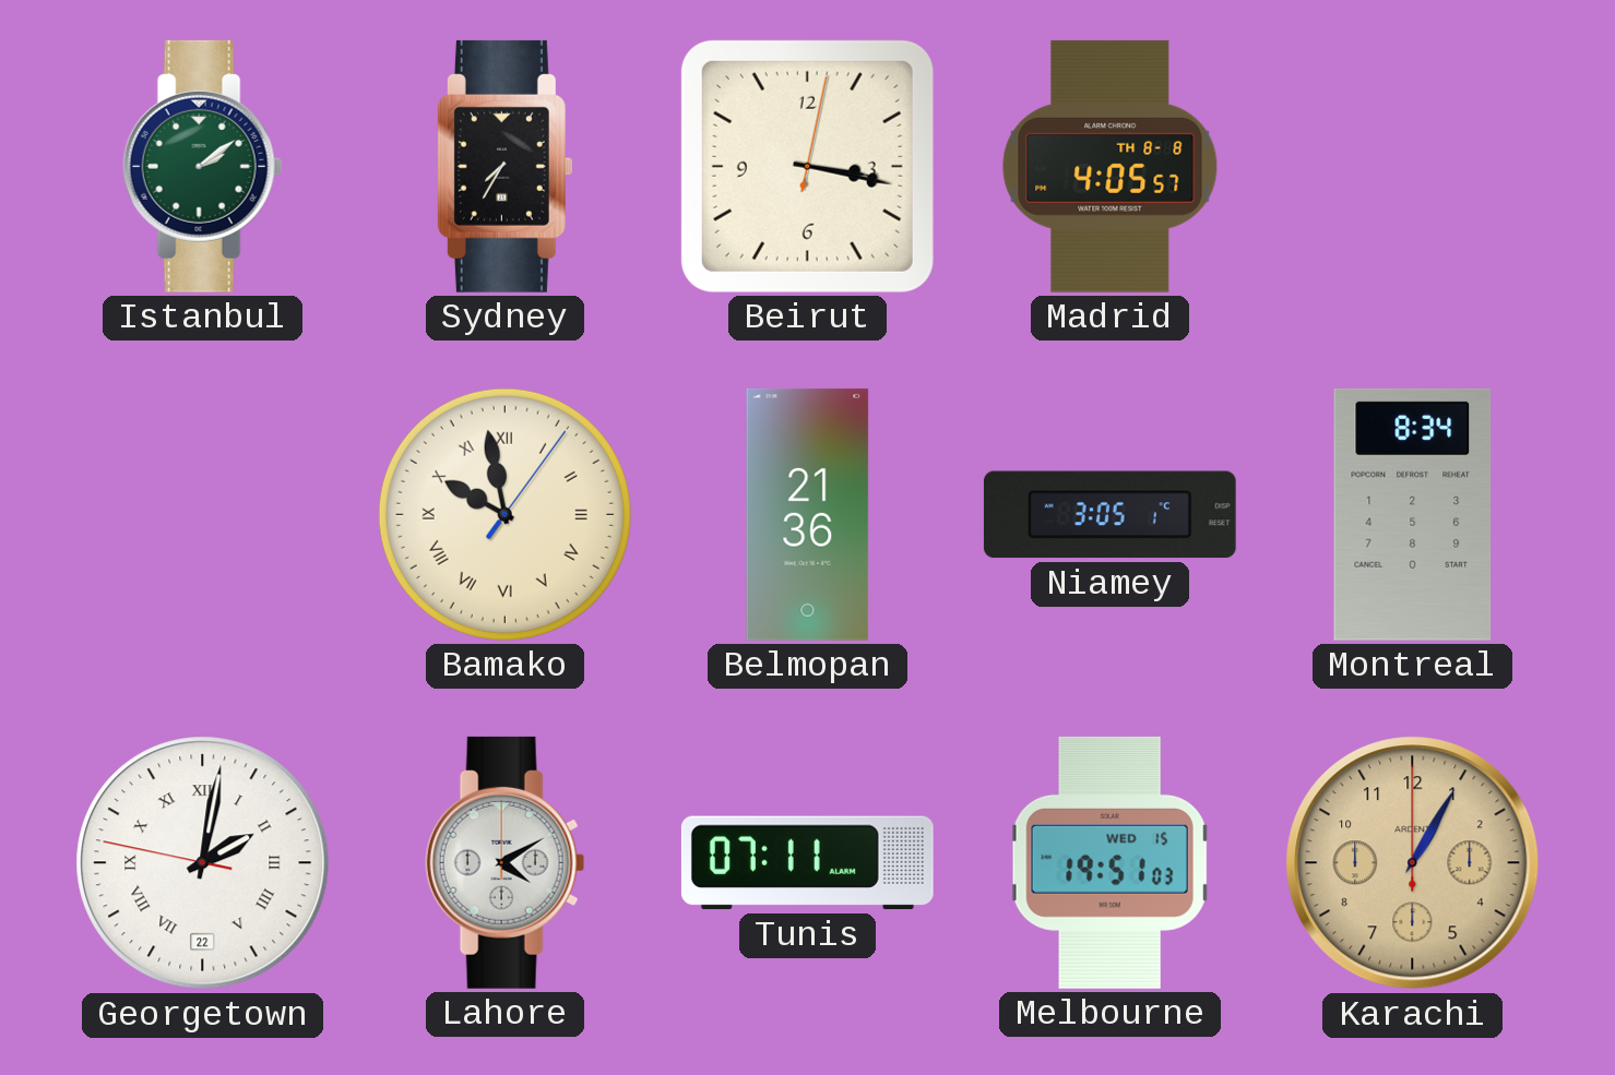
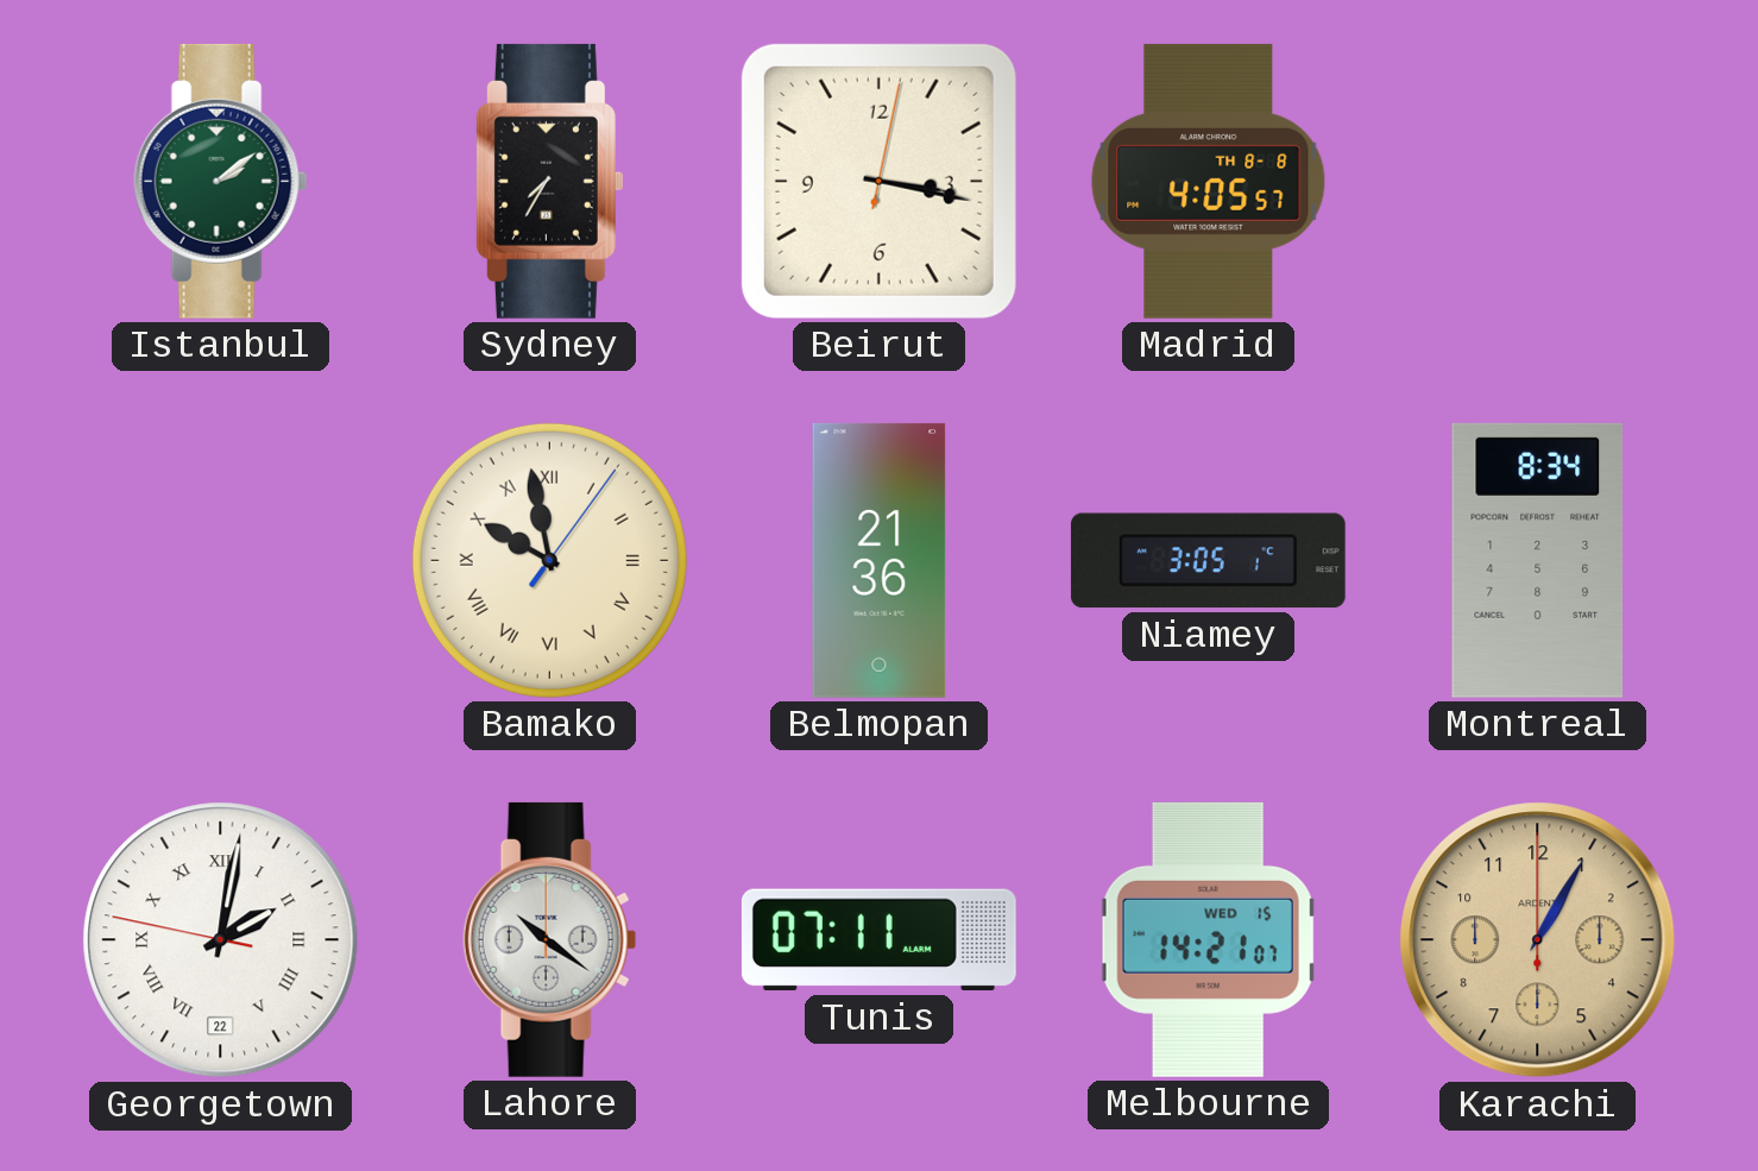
Lahore: 4:10 -> 10:21
Melbourne: 19:51 -> 14:21
